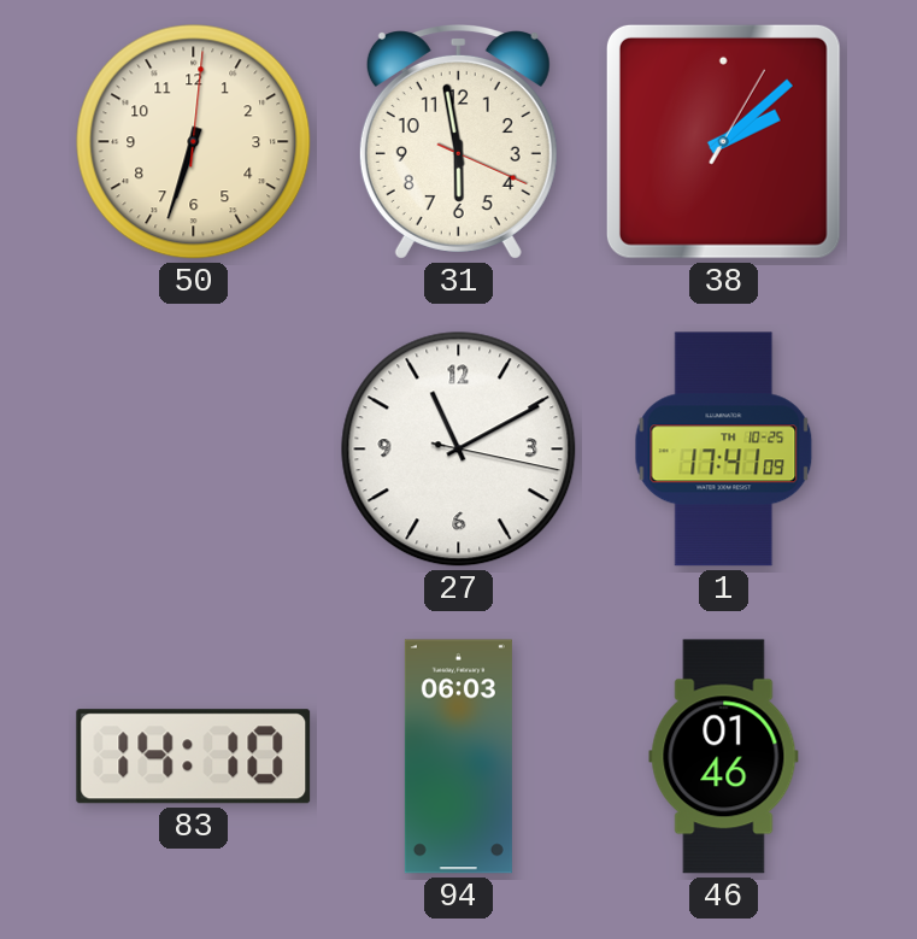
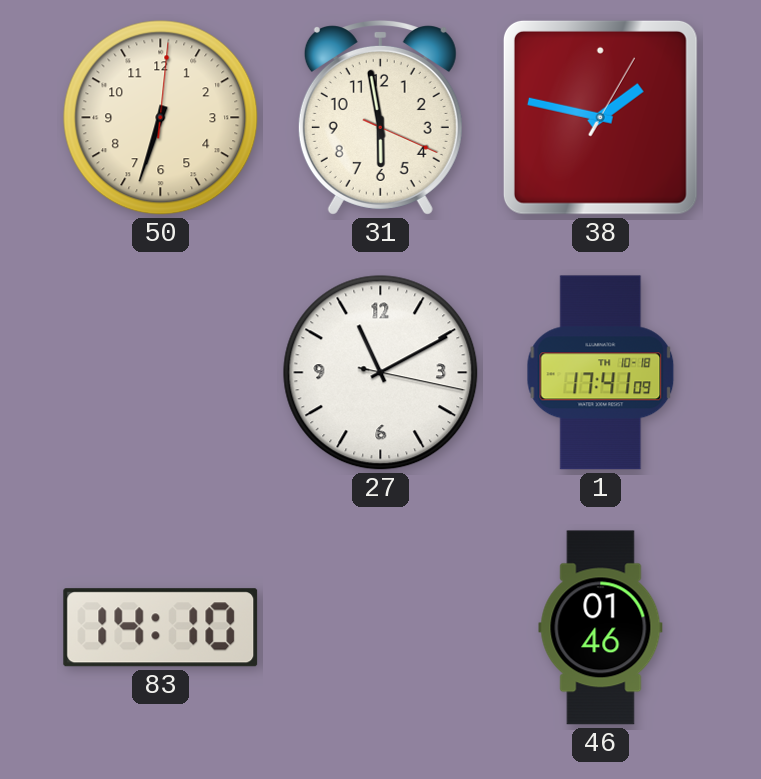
38: 2:08 -> 1:47
1 date: TH 10-25 -> TH 10-18
94: 06:03 -> none
